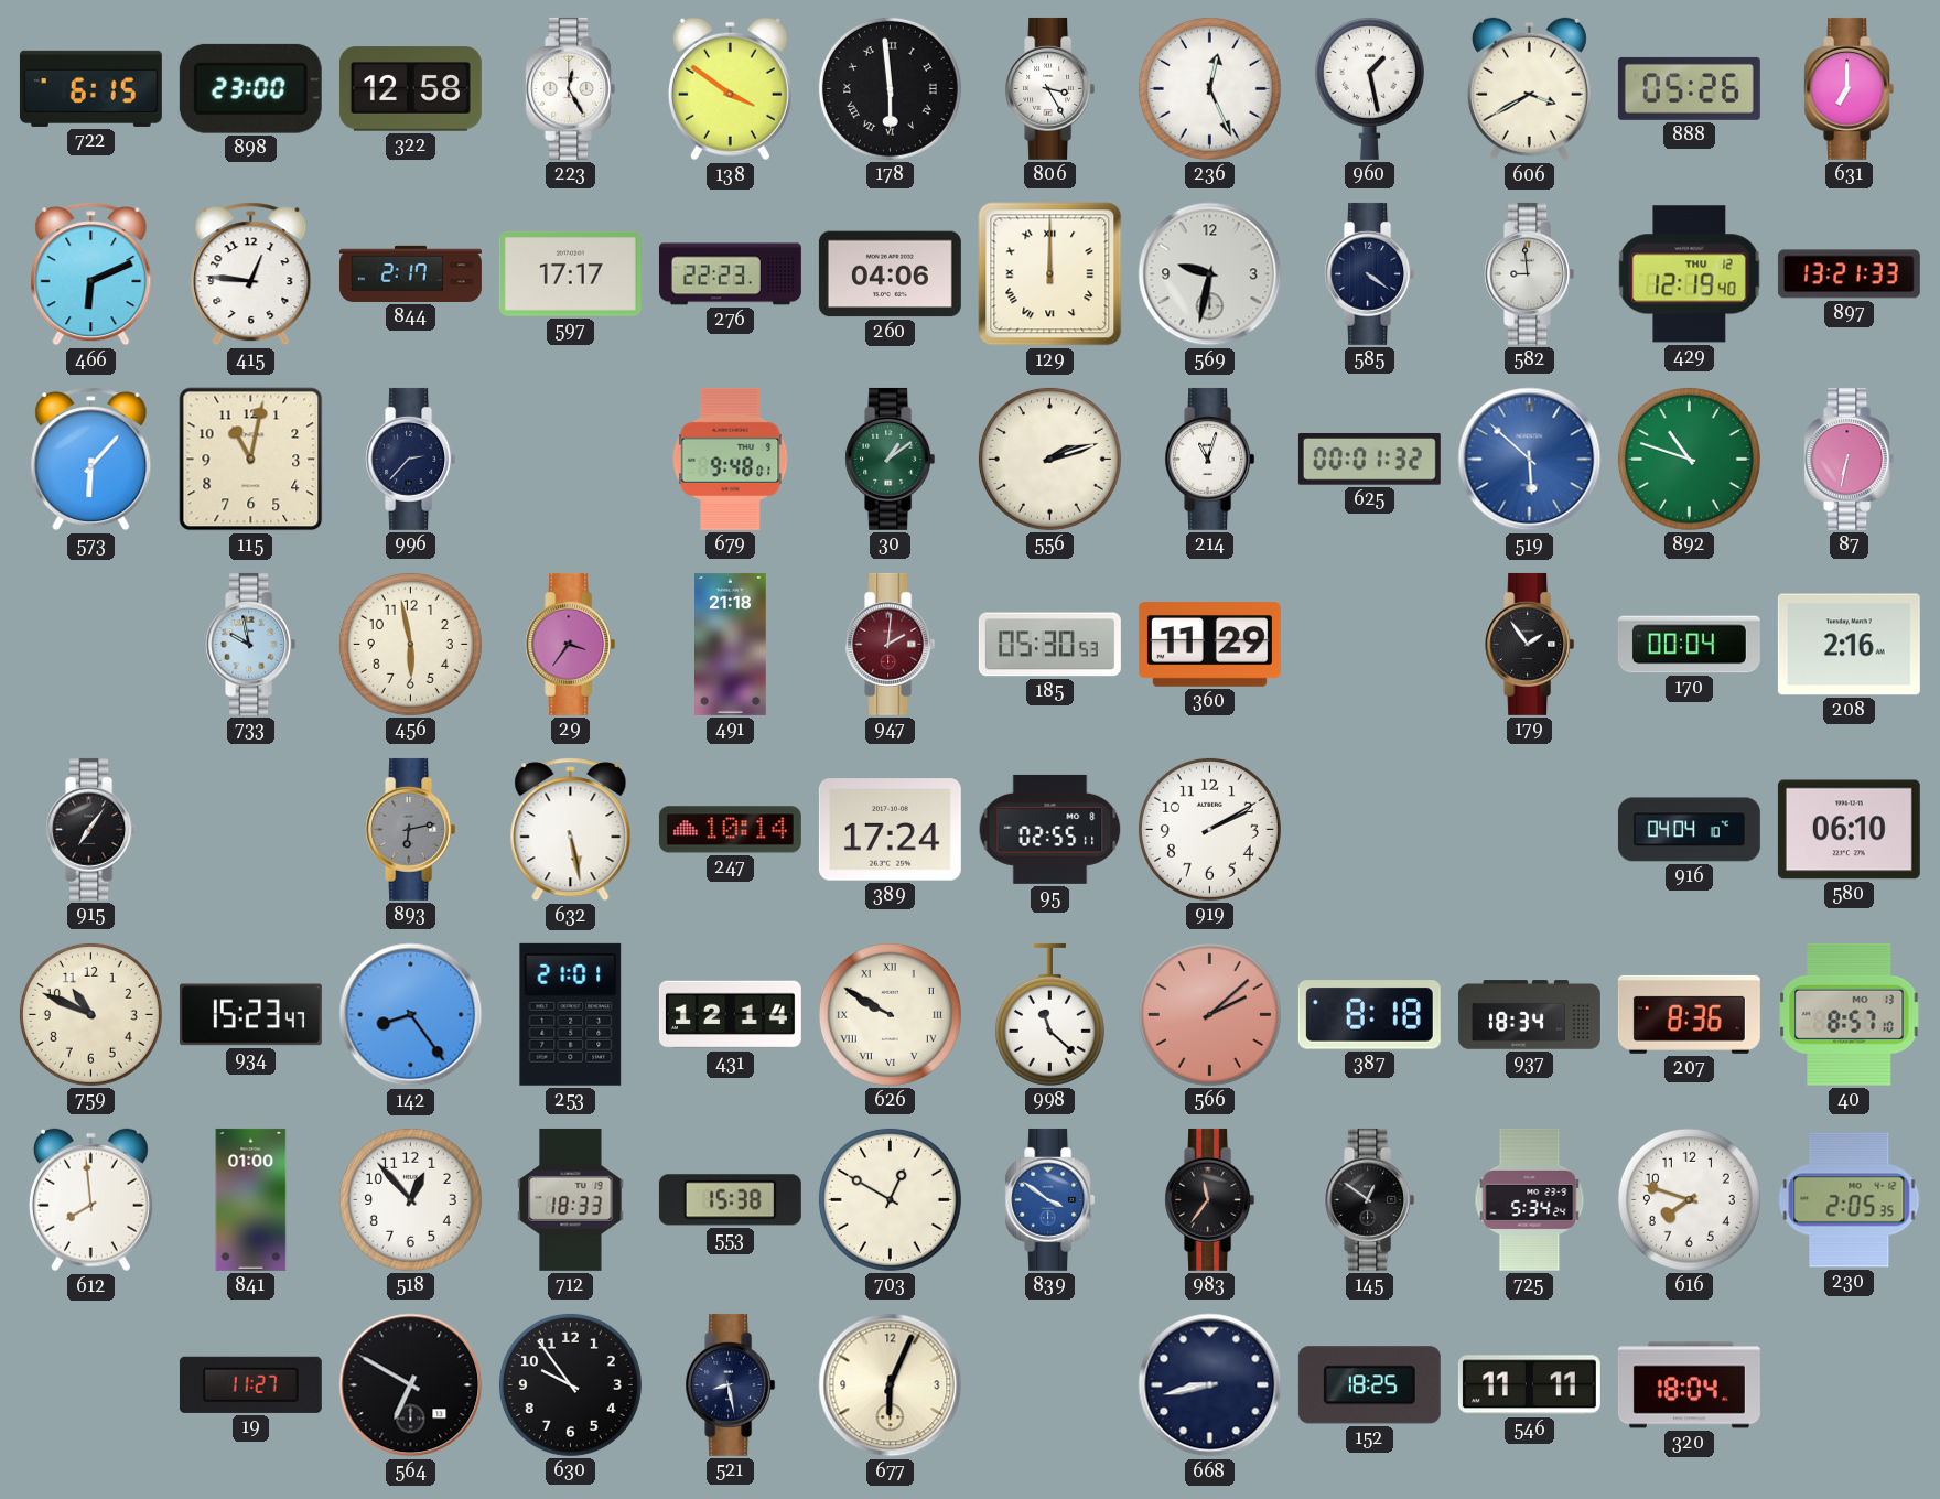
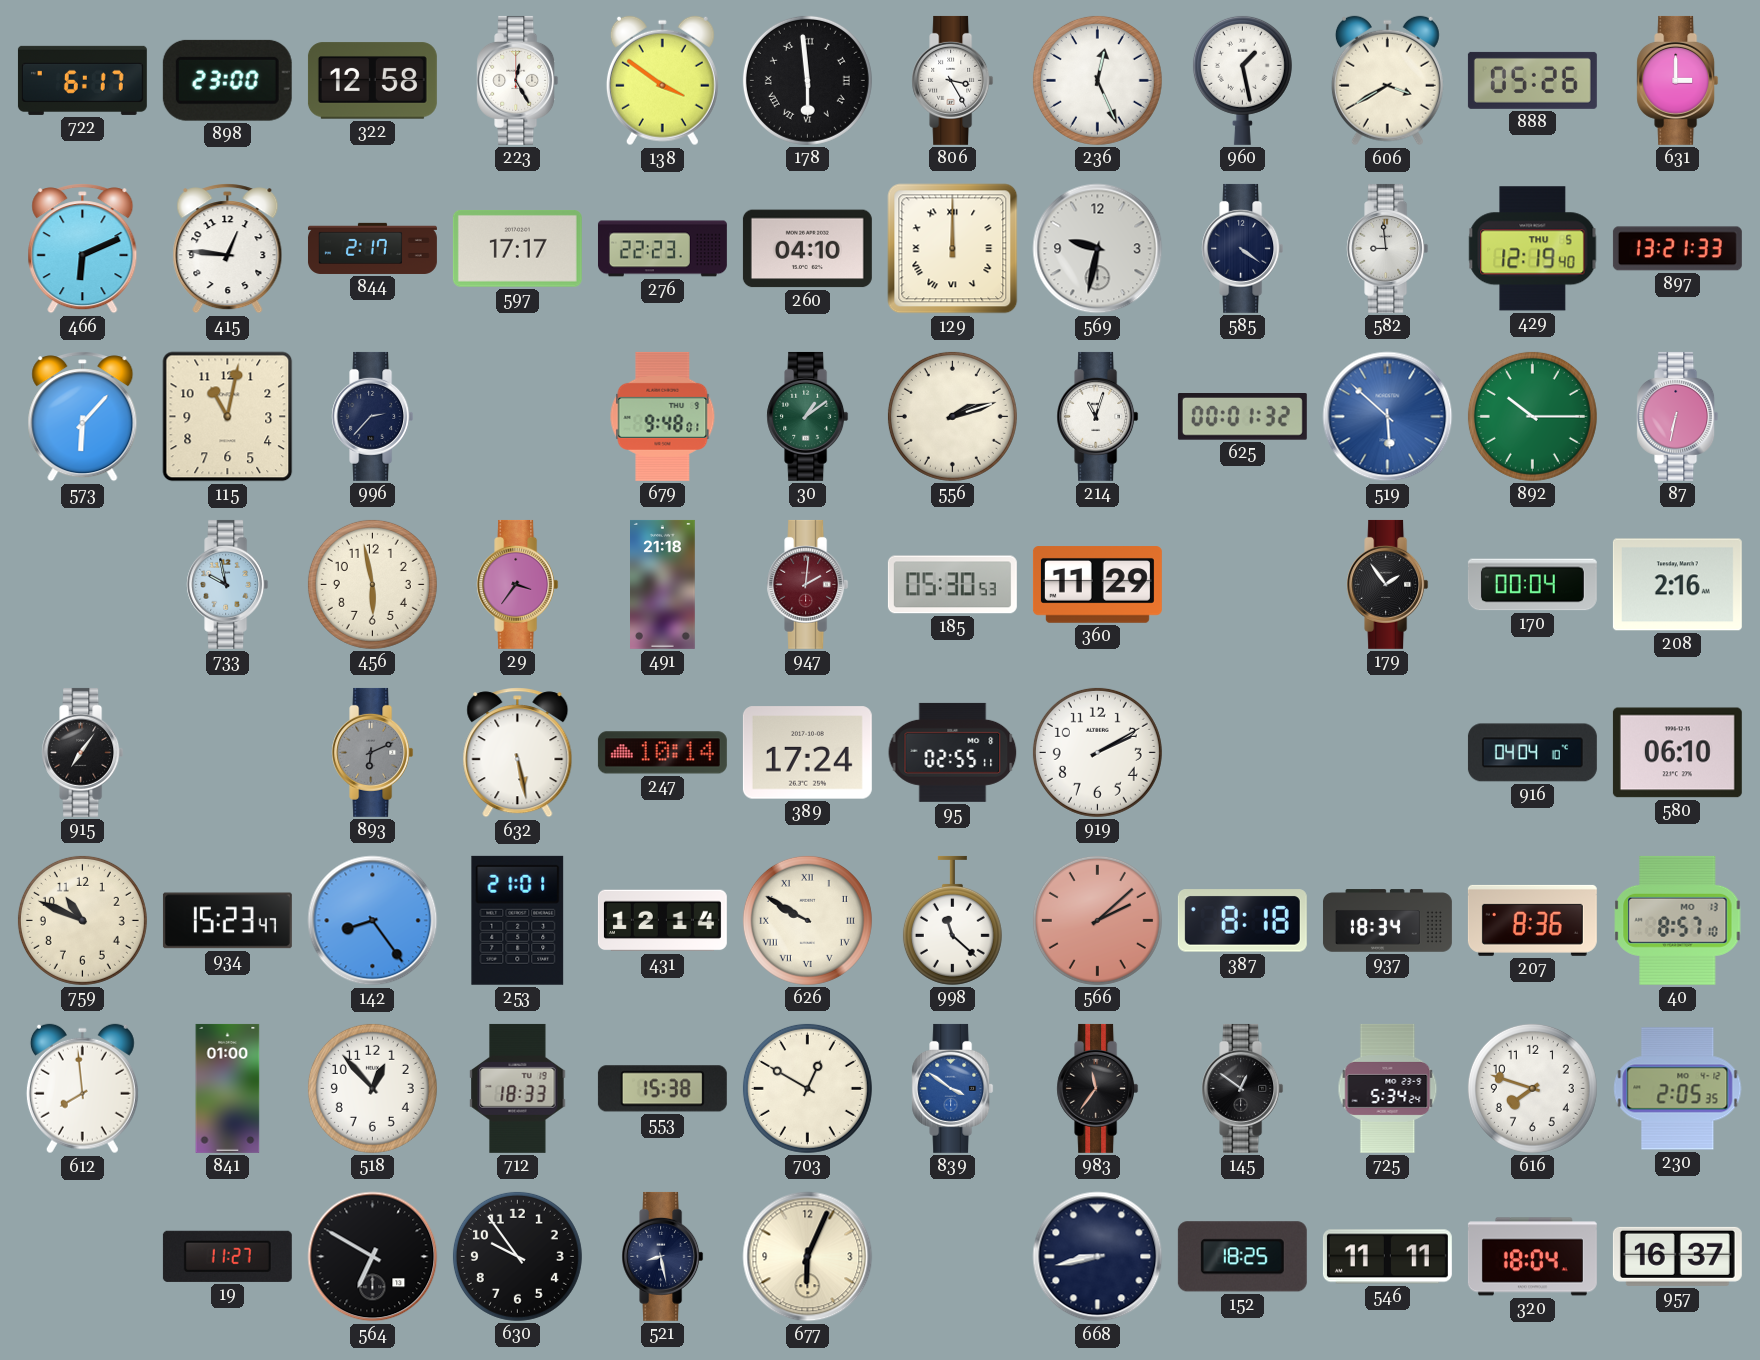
722: 6:15 -> 6:17
631: 7:00 -> 3:00
260: 04:06 -> 04:10
429 date: THU 12 -> THU 5
892: 10:48 -> 10:15
893: 6:13 -> 6:11
957: none -> 16:37
